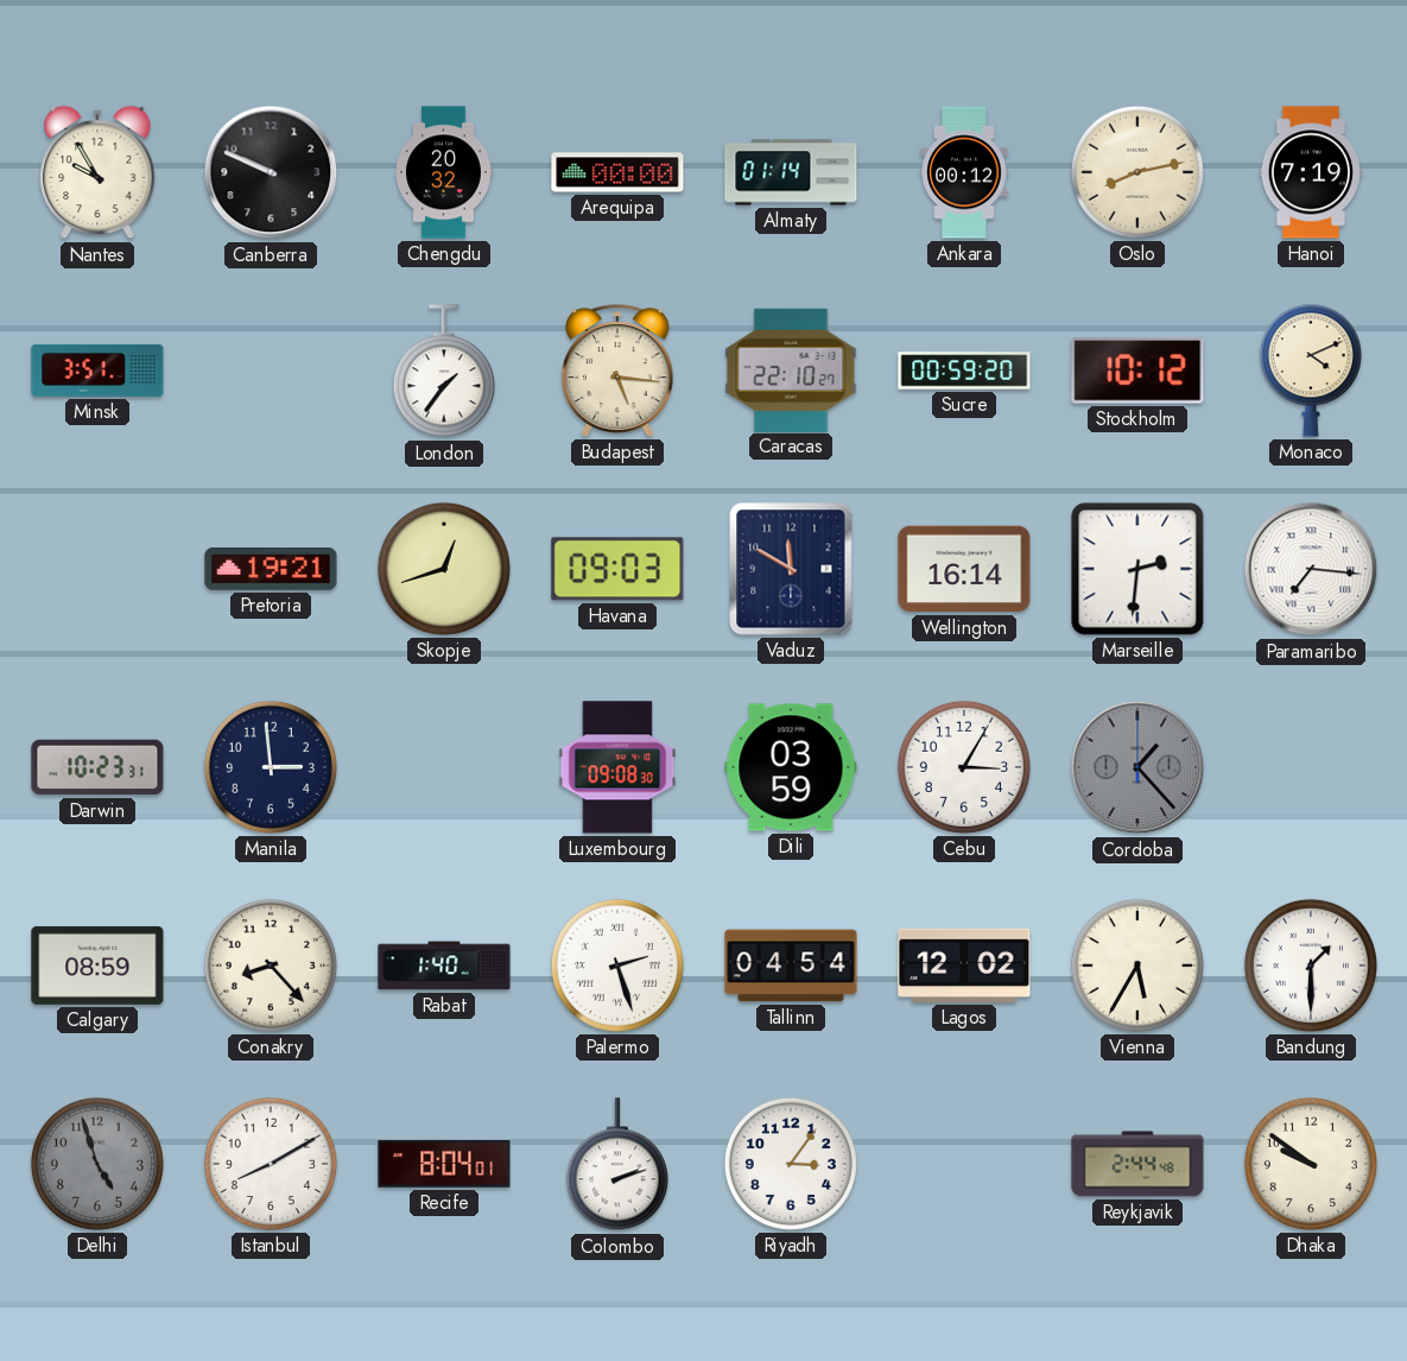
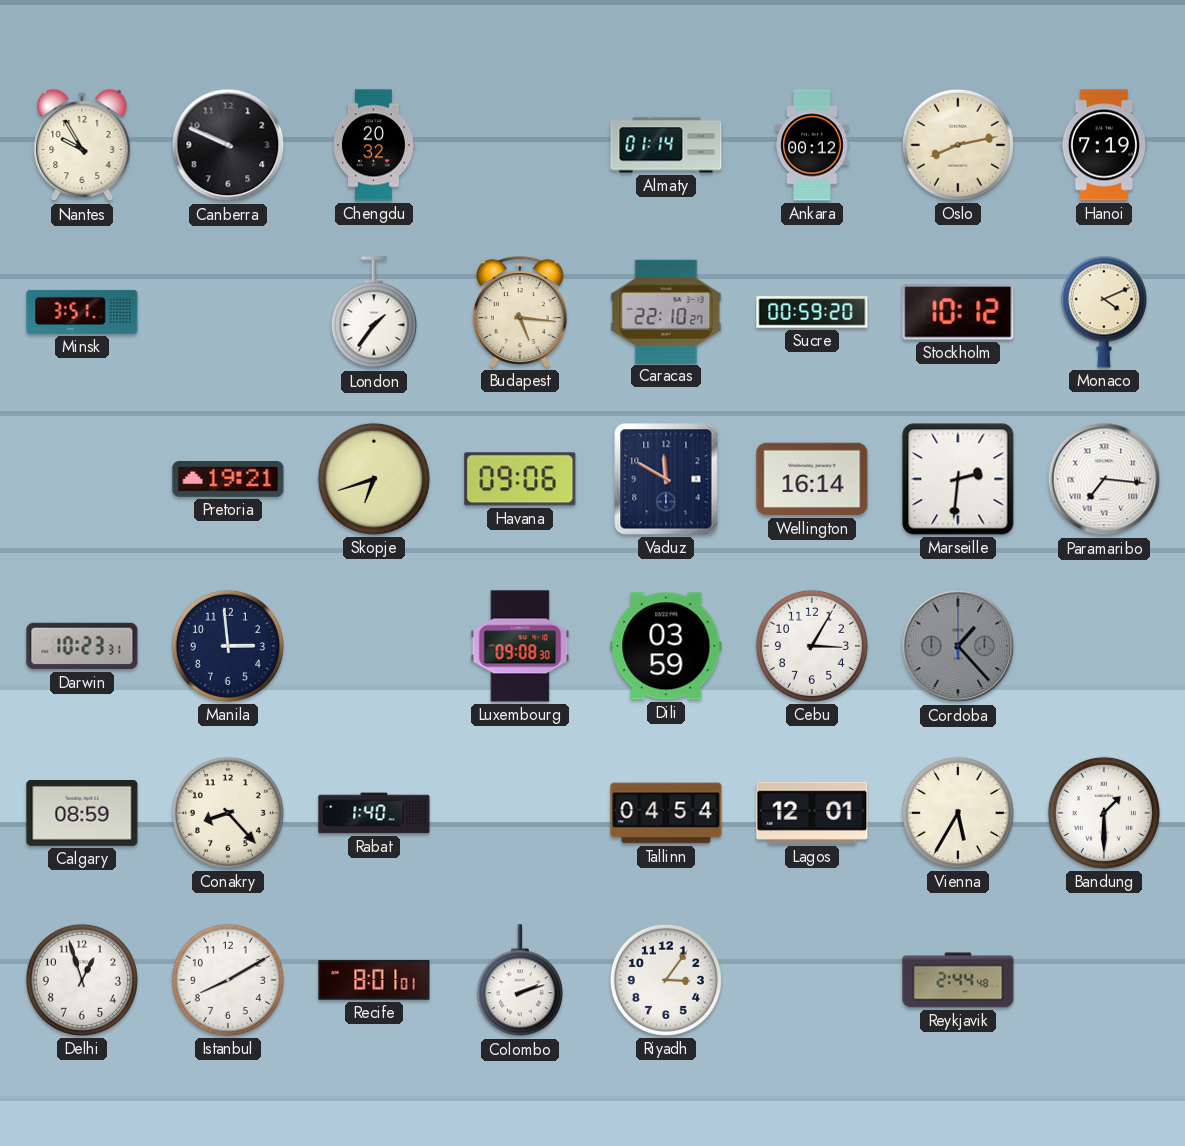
Arequipa: 00:00 -> none
Skopje: 12:42 -> 6:42
Havana: 09:03 -> 09:06
Palermo: 2:27 -> none
Lagos: 12:02 -> 12:01
Delhi: 4:57 -> 12:57
Delhi dial: grey -> white
Recife: 8:04 -> 8:01
Dhaka: 9:51 -> none
